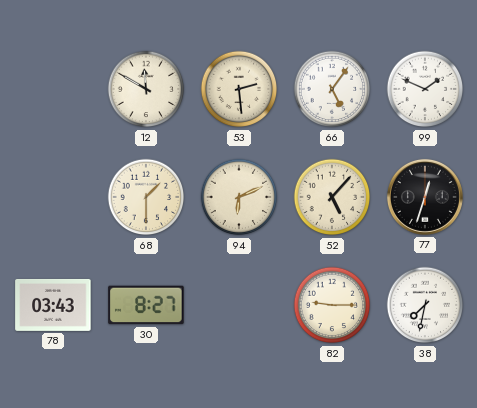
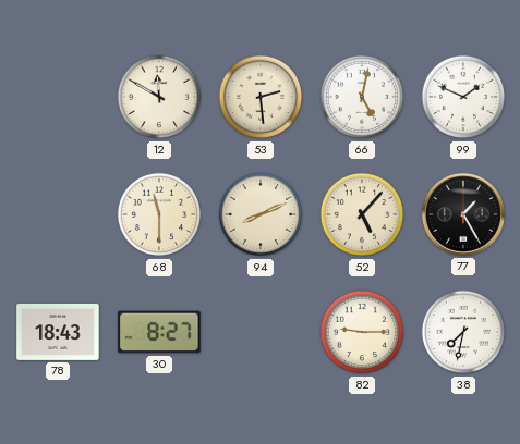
66: 5:06 -> 5:02
68: 1:30 -> 11:30
94: 6:11 -> 8:11
77: 12:33 -> 1:25
78: 03:43 -> 18:43
